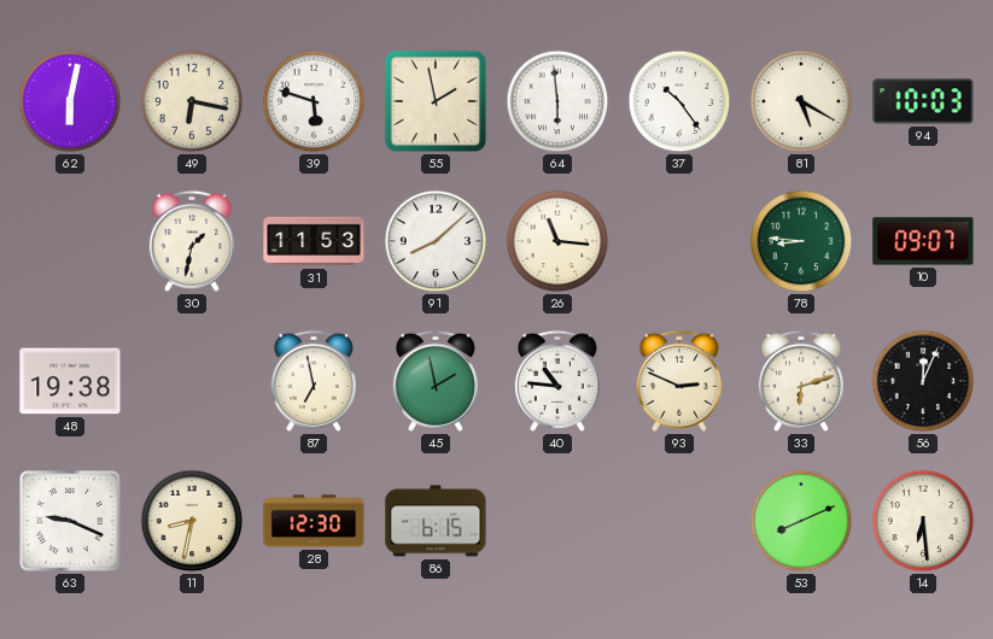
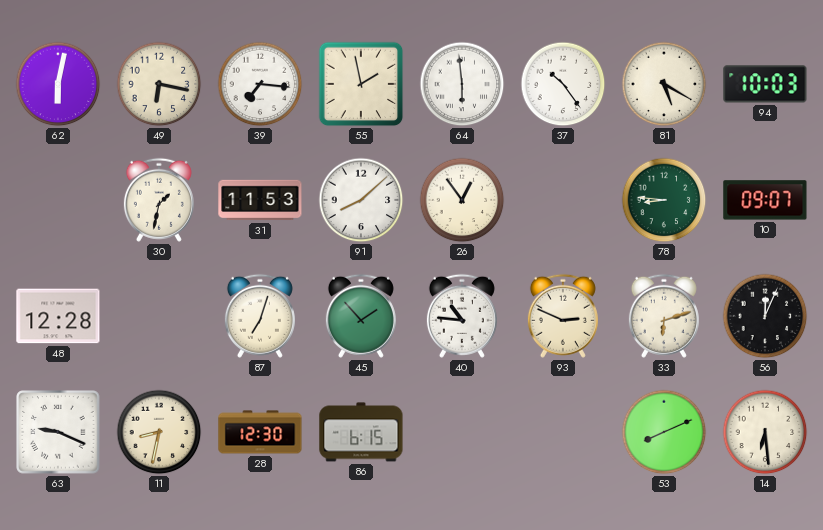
39: 5:48 -> 7:16
26: 11:16 -> 12:54
48: 19:38 -> 12:28
87: 6:58 -> 7:03
45: 1:58 -> 1:53
